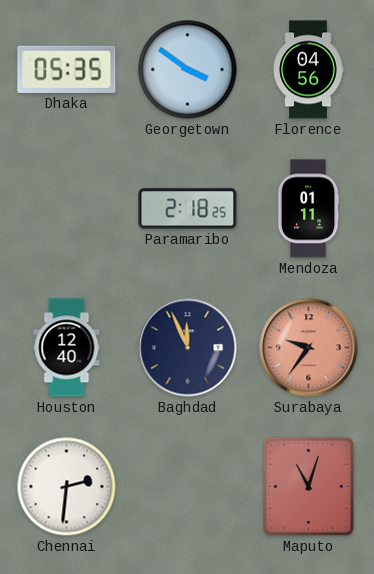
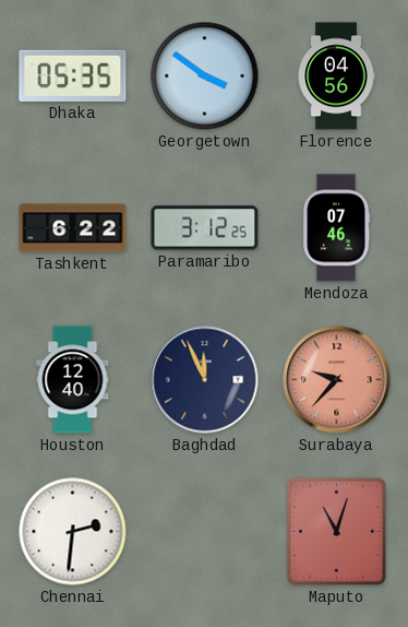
Tashkent: none -> 6:22
Paramaribo: 2:18 -> 3:12
Mendoza: 01:11 -> 07:46
Surabaya: 9:36 -> 9:37
